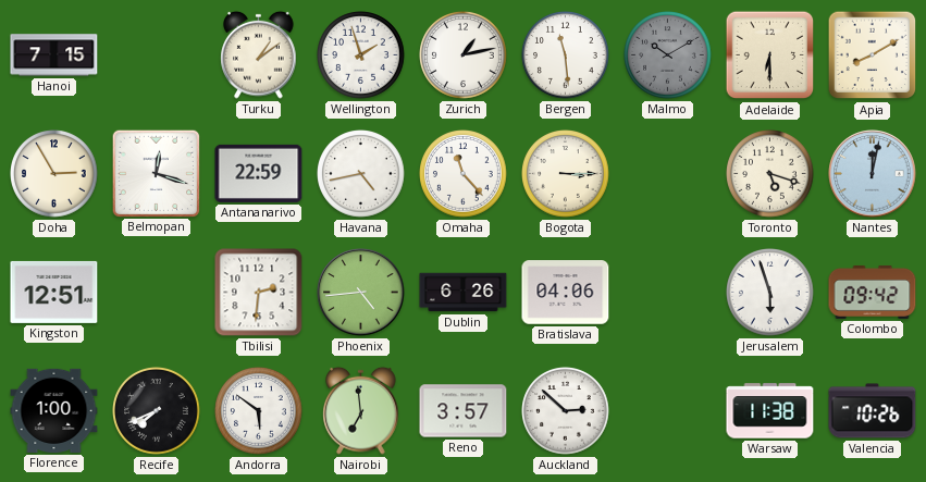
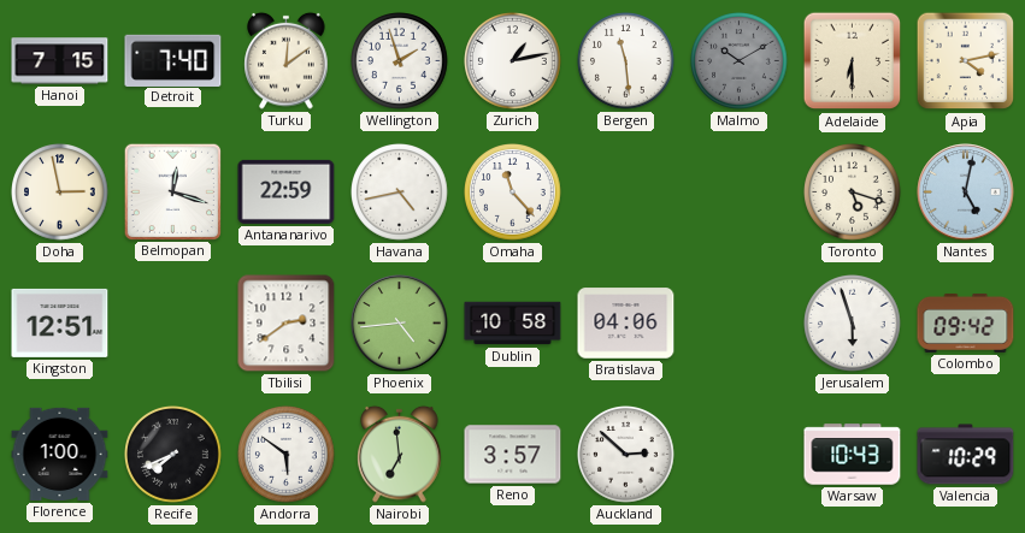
Detroit: none -> 7:40
Turku: 1:09 -> 12:09
Apia: 8:10 -> 4:13
Doha: 2:55 -> 2:58
Bogota: 3:15 -> none
Nantes: 12:02 -> 5:02
Tbilisi: 2:31 -> 2:39
Dublin: 6:26 -> 10:58
Warsaw: 11:38 -> 10:43
Valencia: 10:26 -> 10:29
